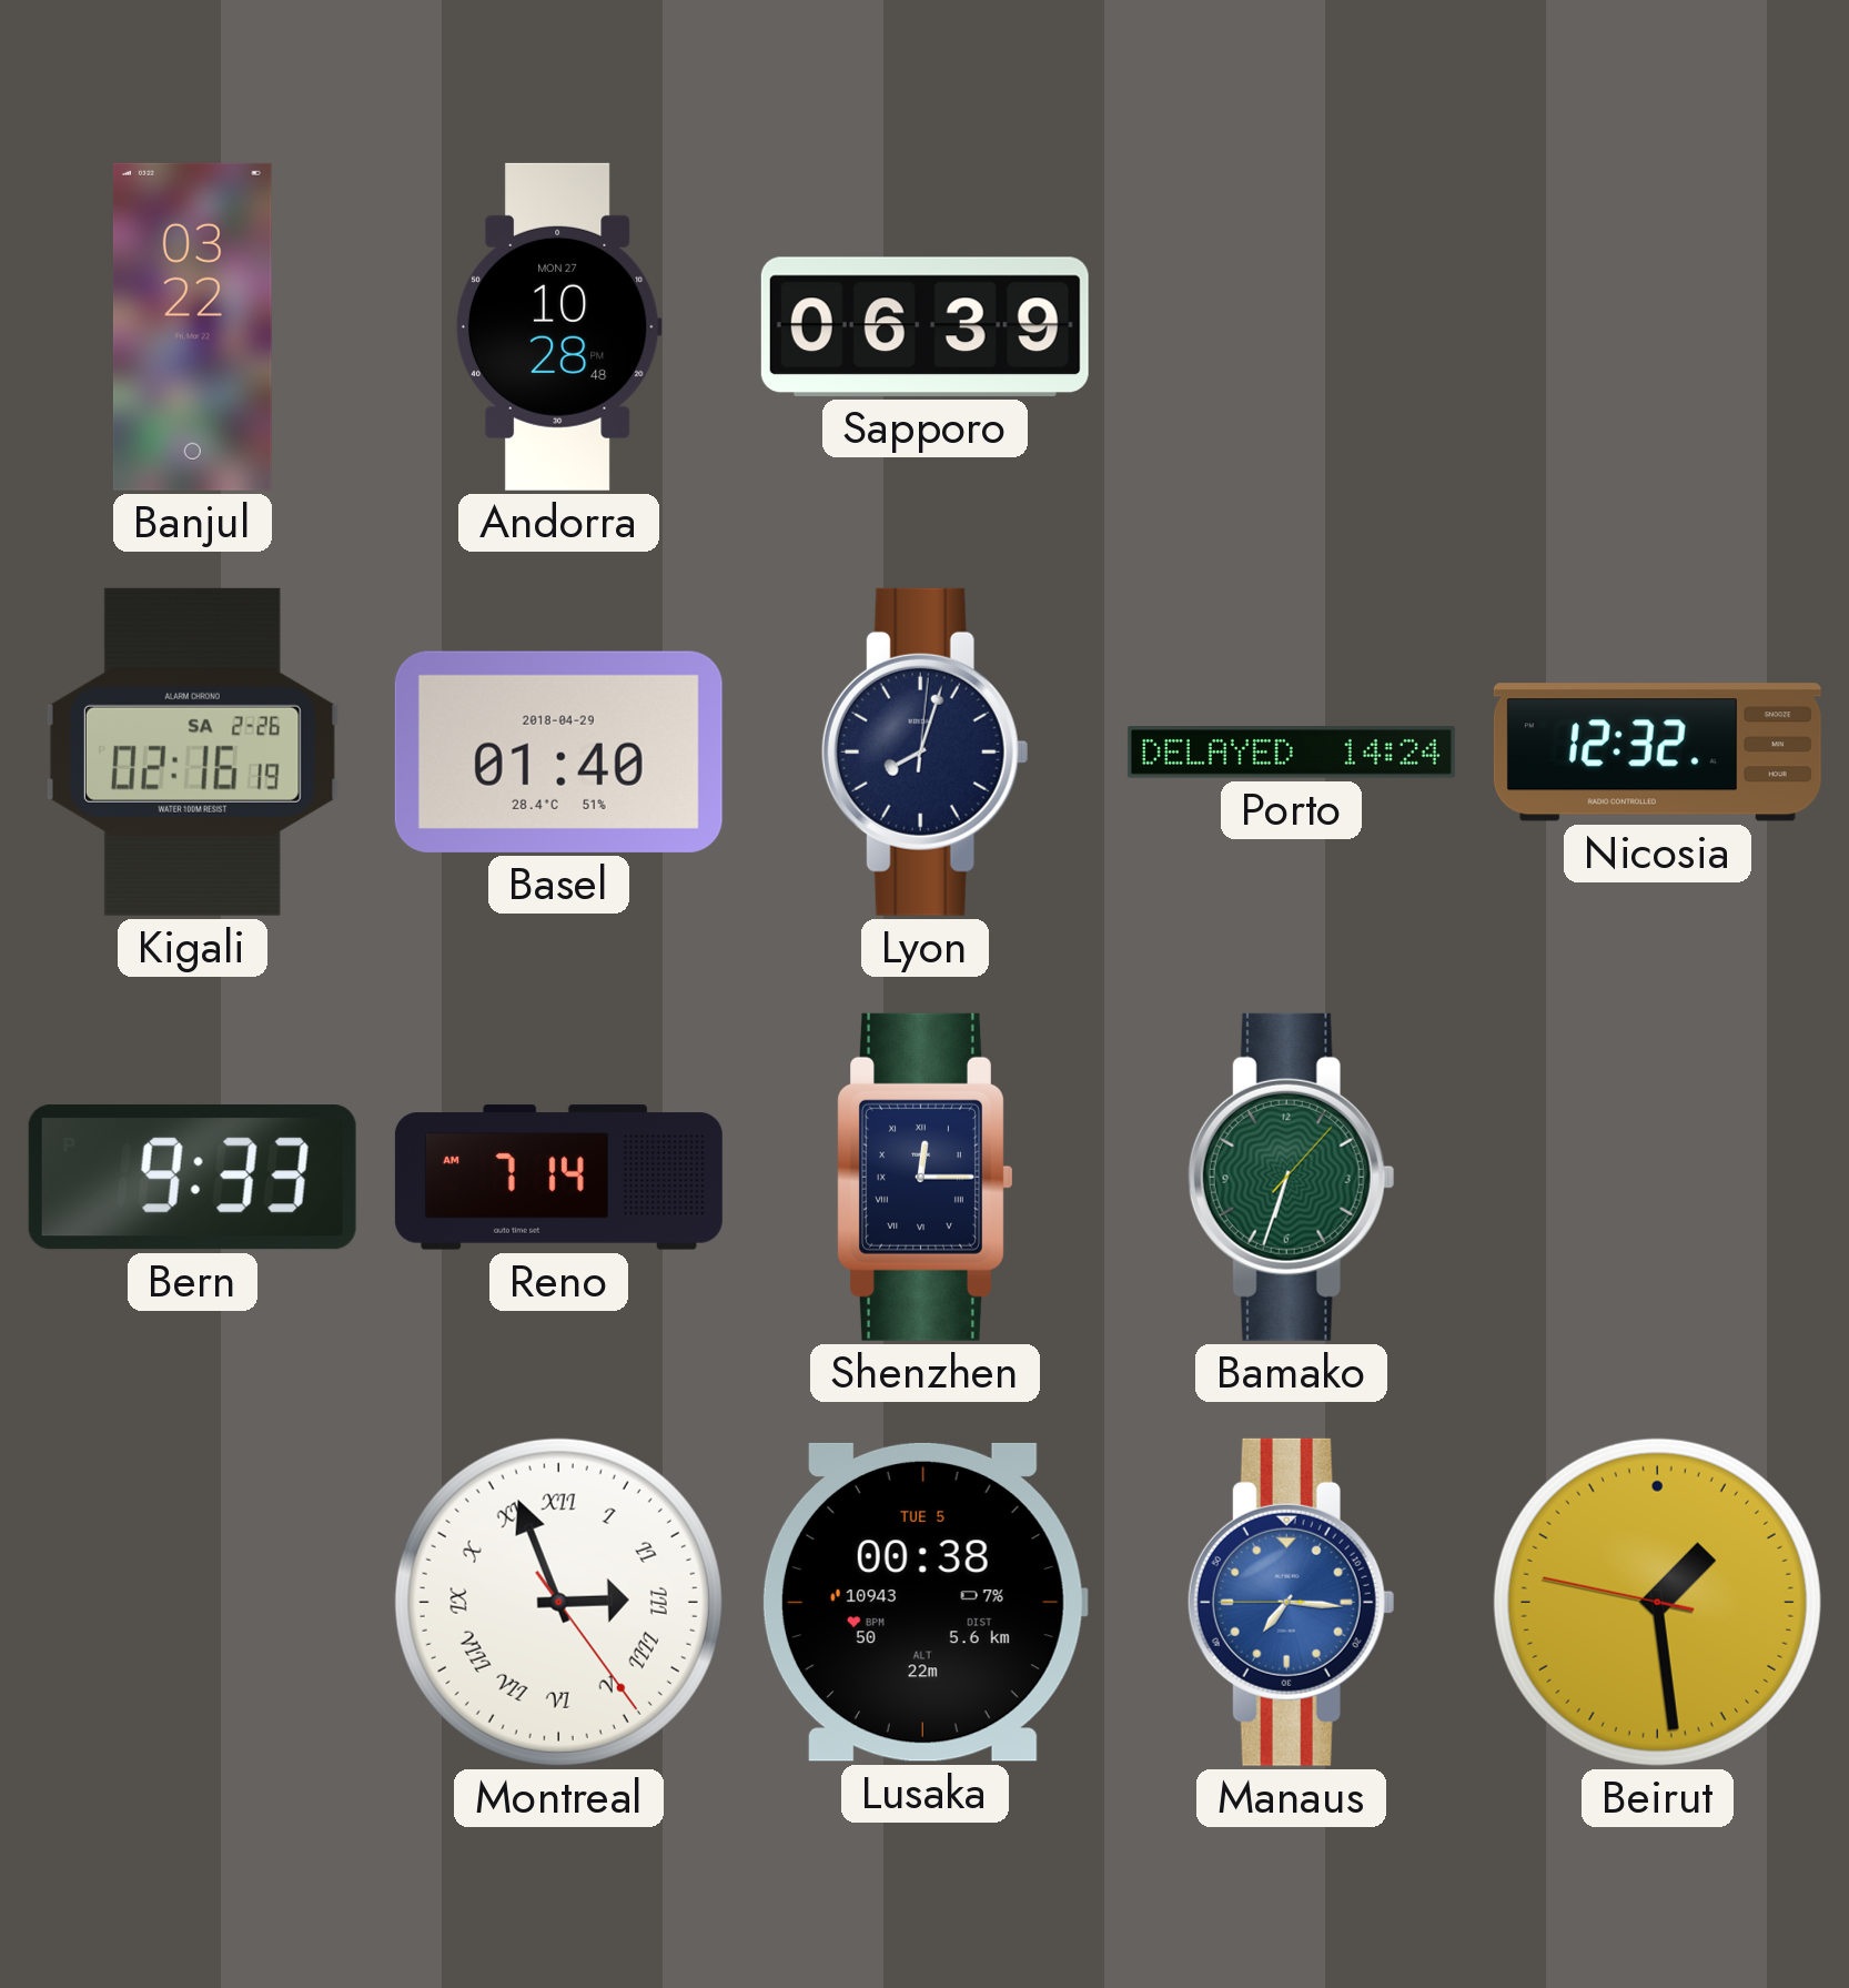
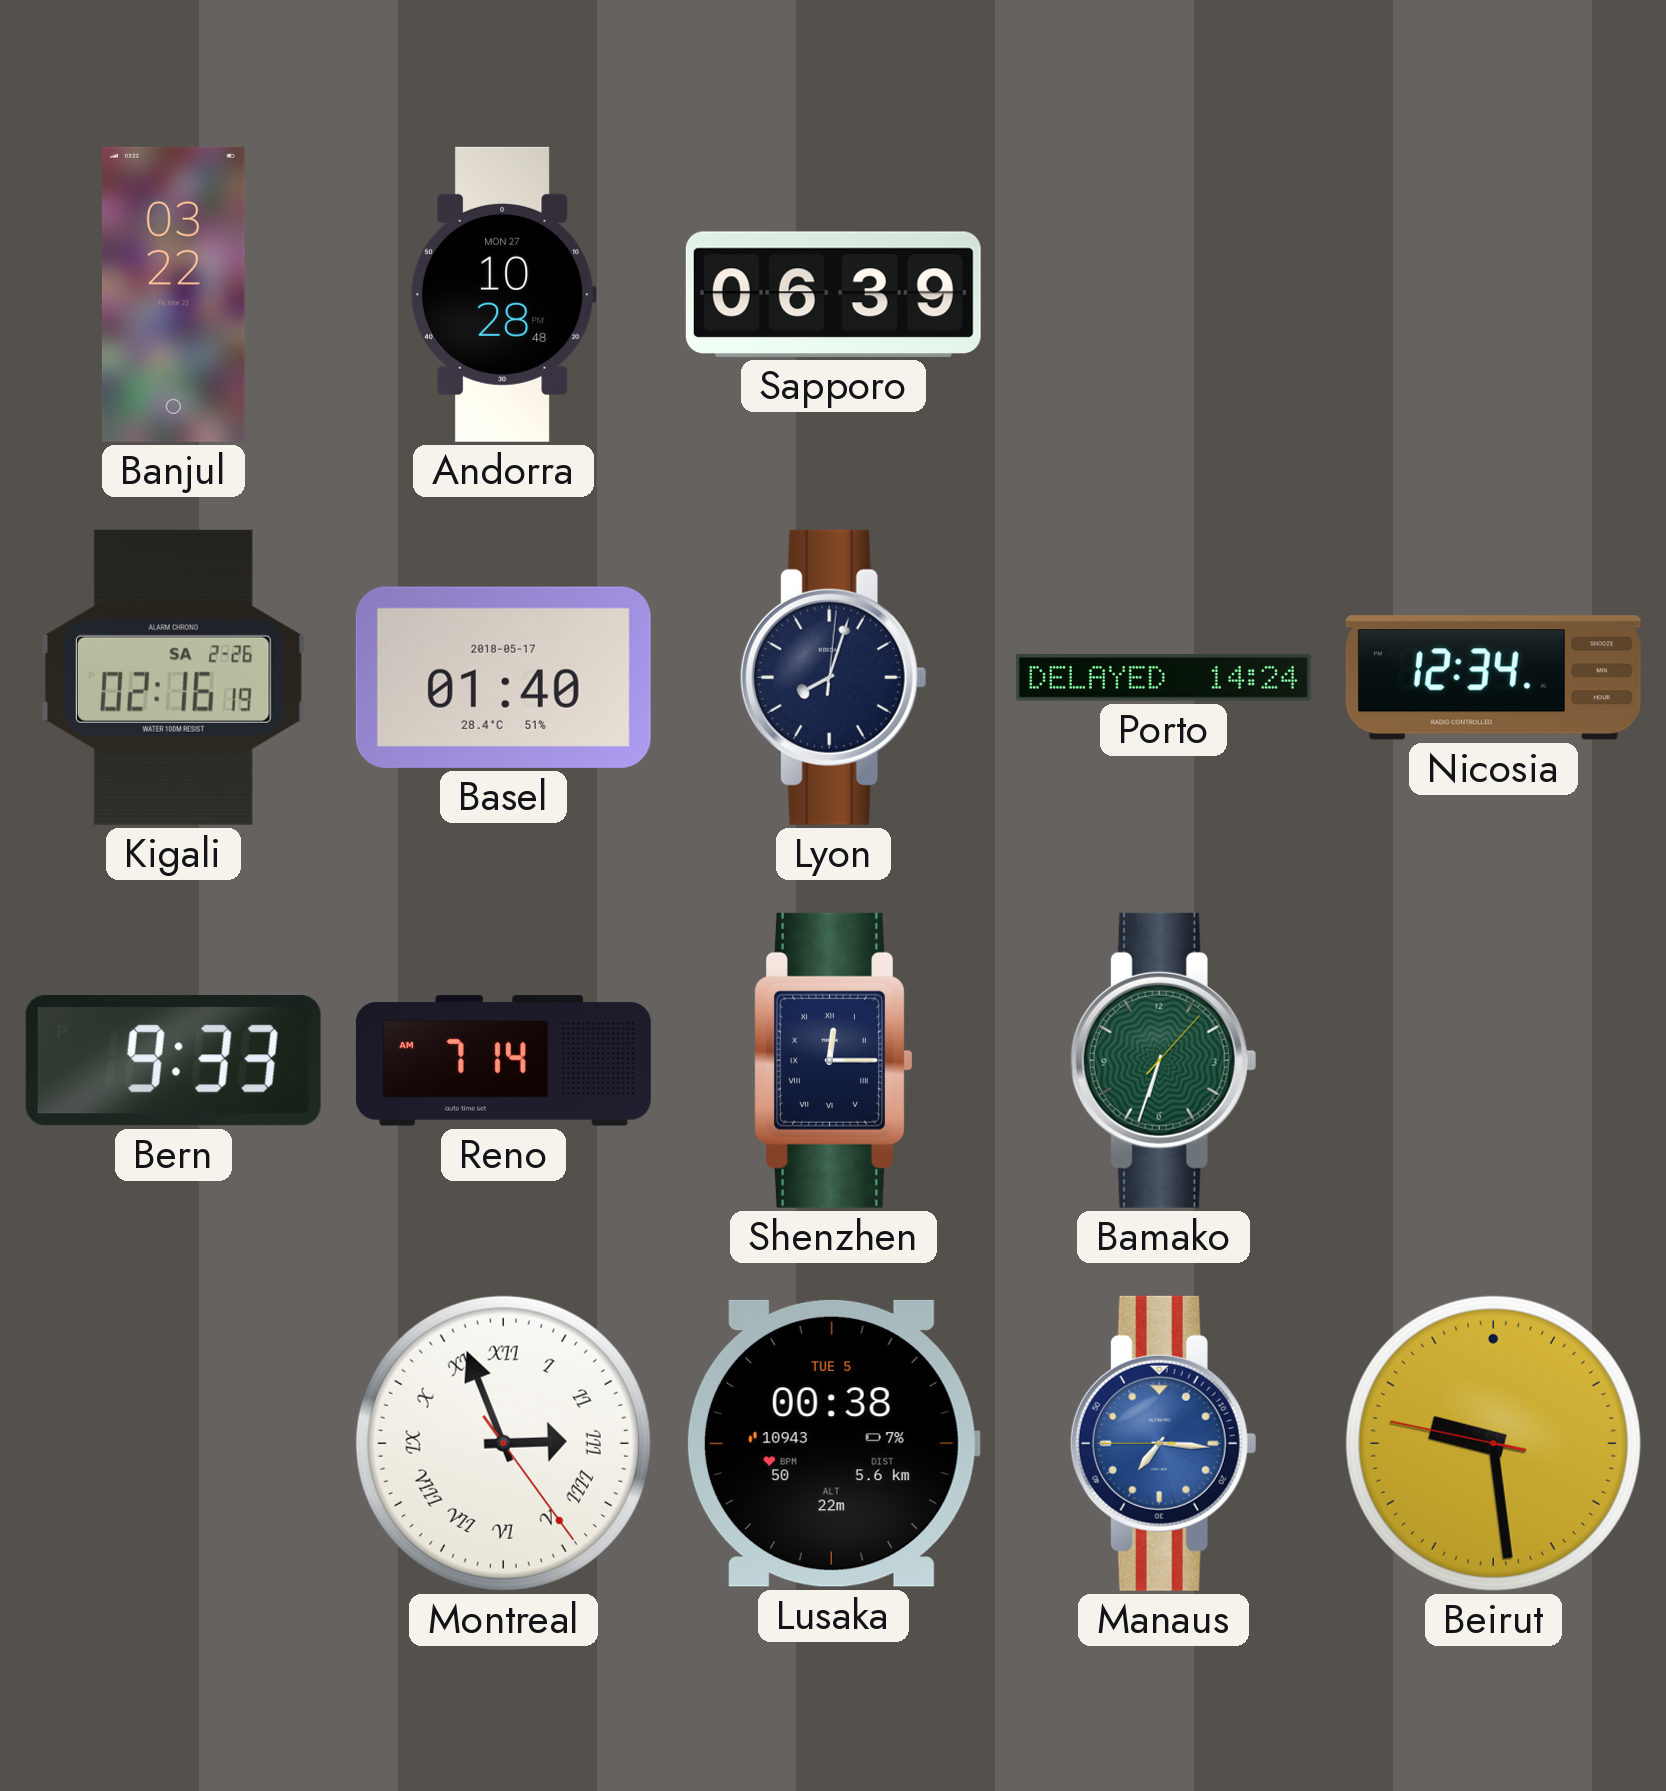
Basel date: 2018-04-29 -> 2018-05-17
Nicosia: 12:32 -> 12:34
Beirut: 1:28 -> 9:28
